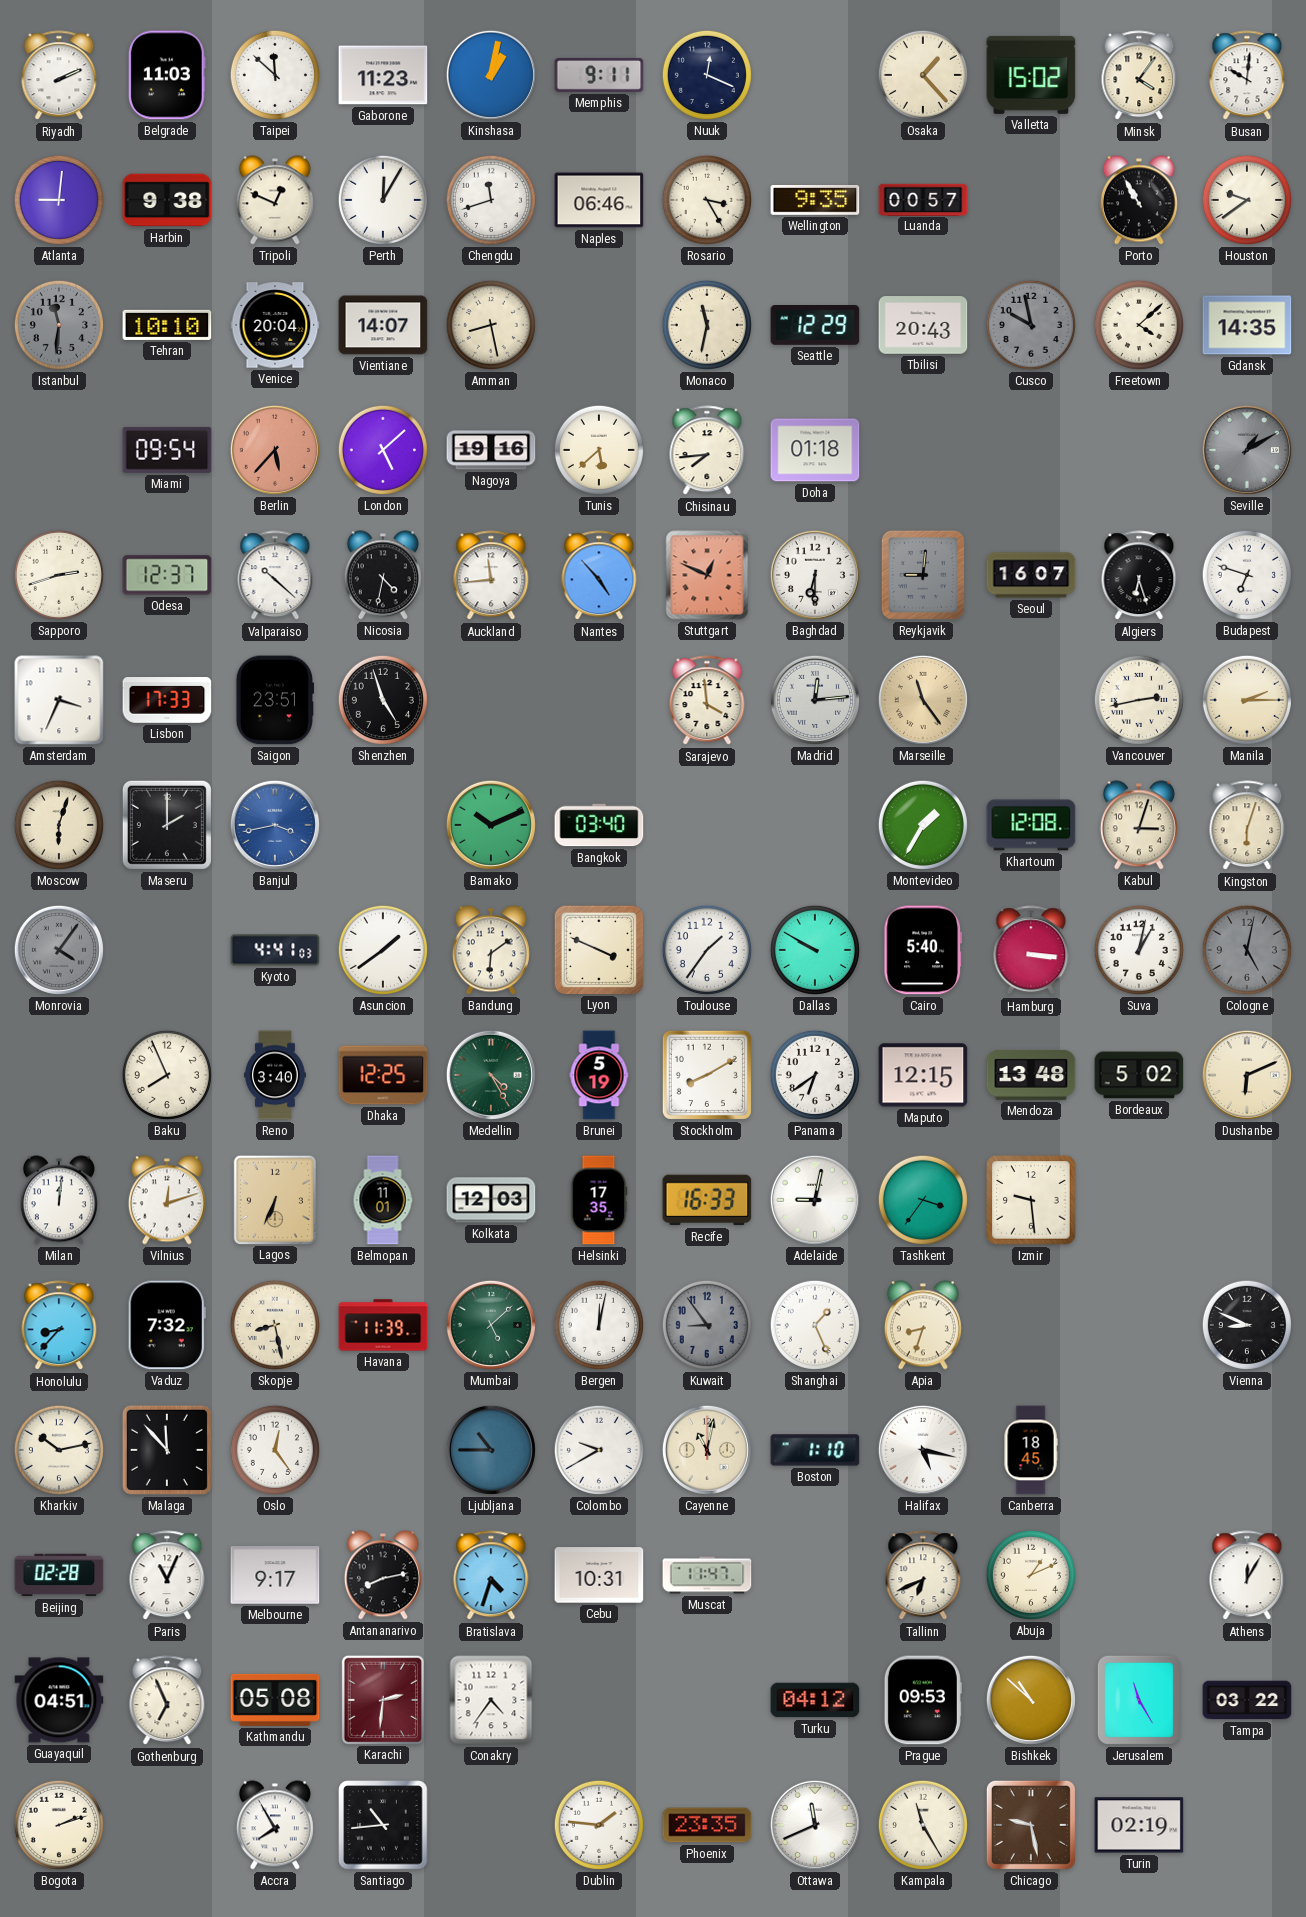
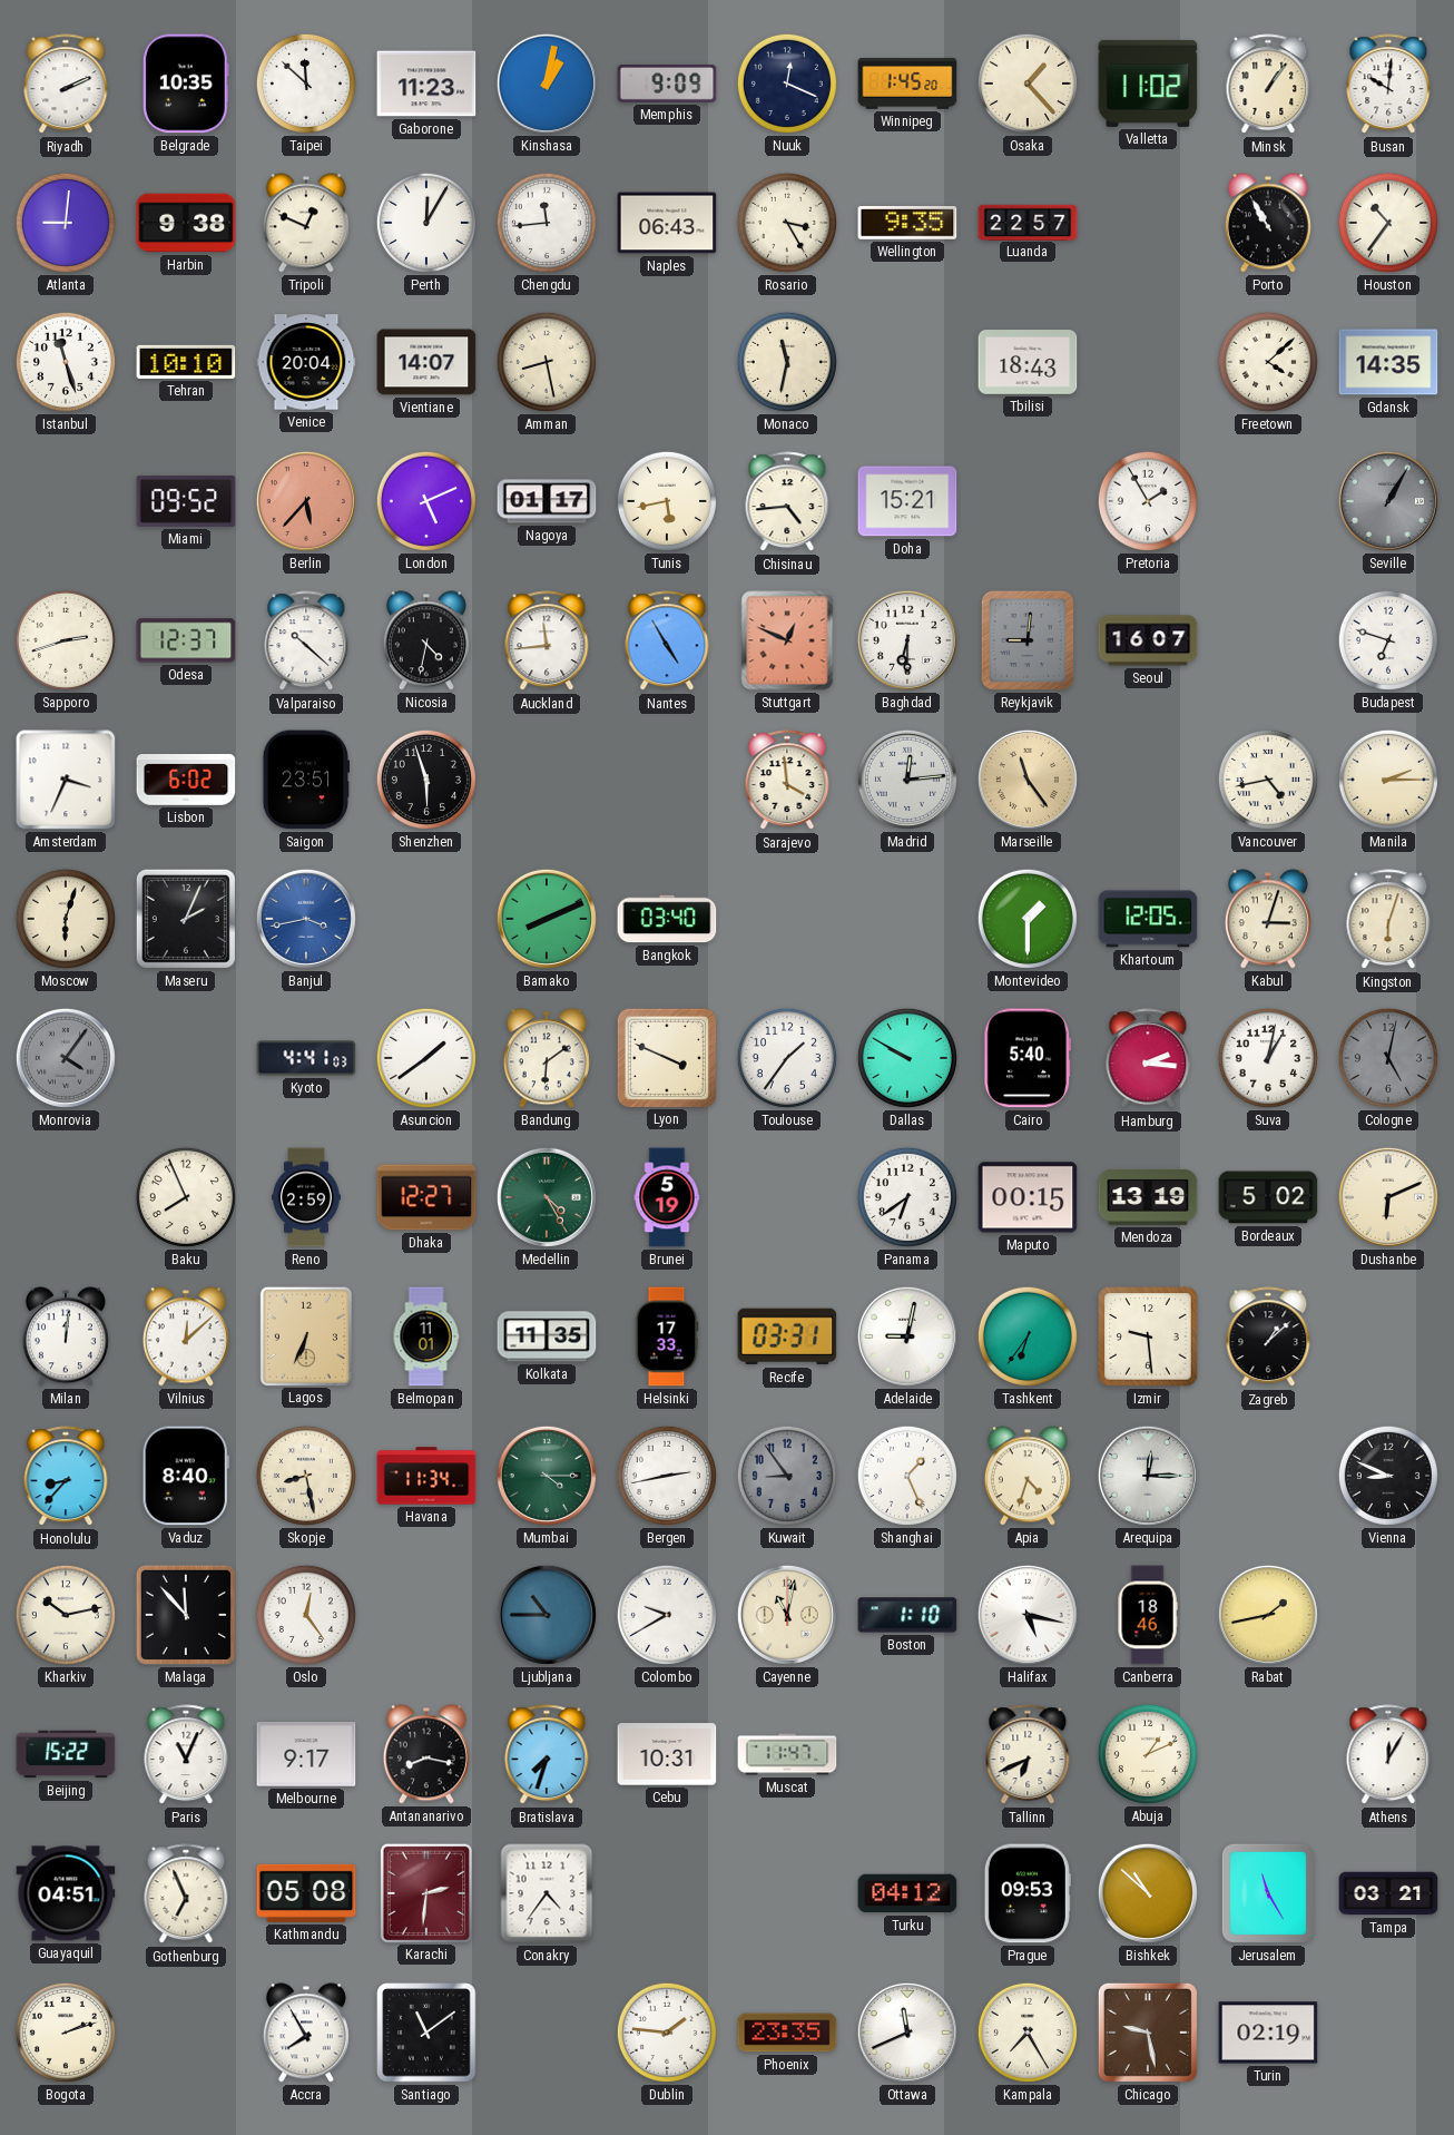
Belgrade: 11:03 -> 10:35
Memphis: 9:11 -> 9:09
Winnipeg: none -> 1:45
Valletta: 15:02 -> 11:02
Minsk: 4:06 -> 1:06
Chengdu: 11:42 -> 11:44
Naples: 06:46 -> 06:43
Luanda: 00:57 -> 22:57
Houston: 9:39 -> 10:36
Istanbul: 11:31 -> 11:27
Istanbul dial: grey -> white
Seattle: 12:29 -> none
Tbilisi: 20:43 -> 18:43
Cusco: 9:58 -> none
Miami: 09:54 -> 09:52
London: 5:08 -> 5:11
Nagoya: 19:16 -> 01:17
Tunis: 5:38 -> 5:43
Chisinau: 7:44 -> 4:44
Doha: 01:18 -> 15:21
Pretoria: none -> 1:55
Seville: 1:10 -> 1:05
Nantes: 4:53 -> 4:55
Algiers: 6:27 -> none
Lisbon: 17:33 -> 6:02
Shenzhen: 4:57 -> 5:57
Vancouver: 2:43 -> 4:43
Maseru: 2:00 -> 2:04
Bamako: 10:11 -> 8:11
Montevideo: 1:35 -> 1:30
Khartoum: 12:08 -> 12:05
Hamburg: 3:16 -> 2:16
Reno: 3:40 -> 2:59
Dhaka: 12:25 -> 12:27
Stockholm: 8:10 -> none
Maputo: 12:15 -> 00:15
Mendoza: 13:48 -> 13:19
Vilnius: 12:12 -> 12:08
Kolkata: 12:03 -> 11:35
Helsinki: 17:35 -> 17:33
Recife: 16:33 -> 03:31
Tashkent: 3:36 -> 6:36
Zagreb: none -> 1:08
Vaduz: 7:32 -> 8:40
Havana: 11:39 -> 11:34
Mumbai: 5:08 -> 4:15
Bergen: 12:02 -> 2:43
Apia: 8:33 -> 4:33
Arequipa: none -> 12:15
Canberra: 18:45 -> 18:46
Rabat: none -> 1:43
Beijing: 02:28 -> 15:22
Antananarivo: 8:13 -> 8:17
Bratislava: 4:33 -> 7:33
Tampa: 03:22 -> 03:21
Santiago: 10:44 -> 11:09
Kampala: 11:25 -> 7:25
